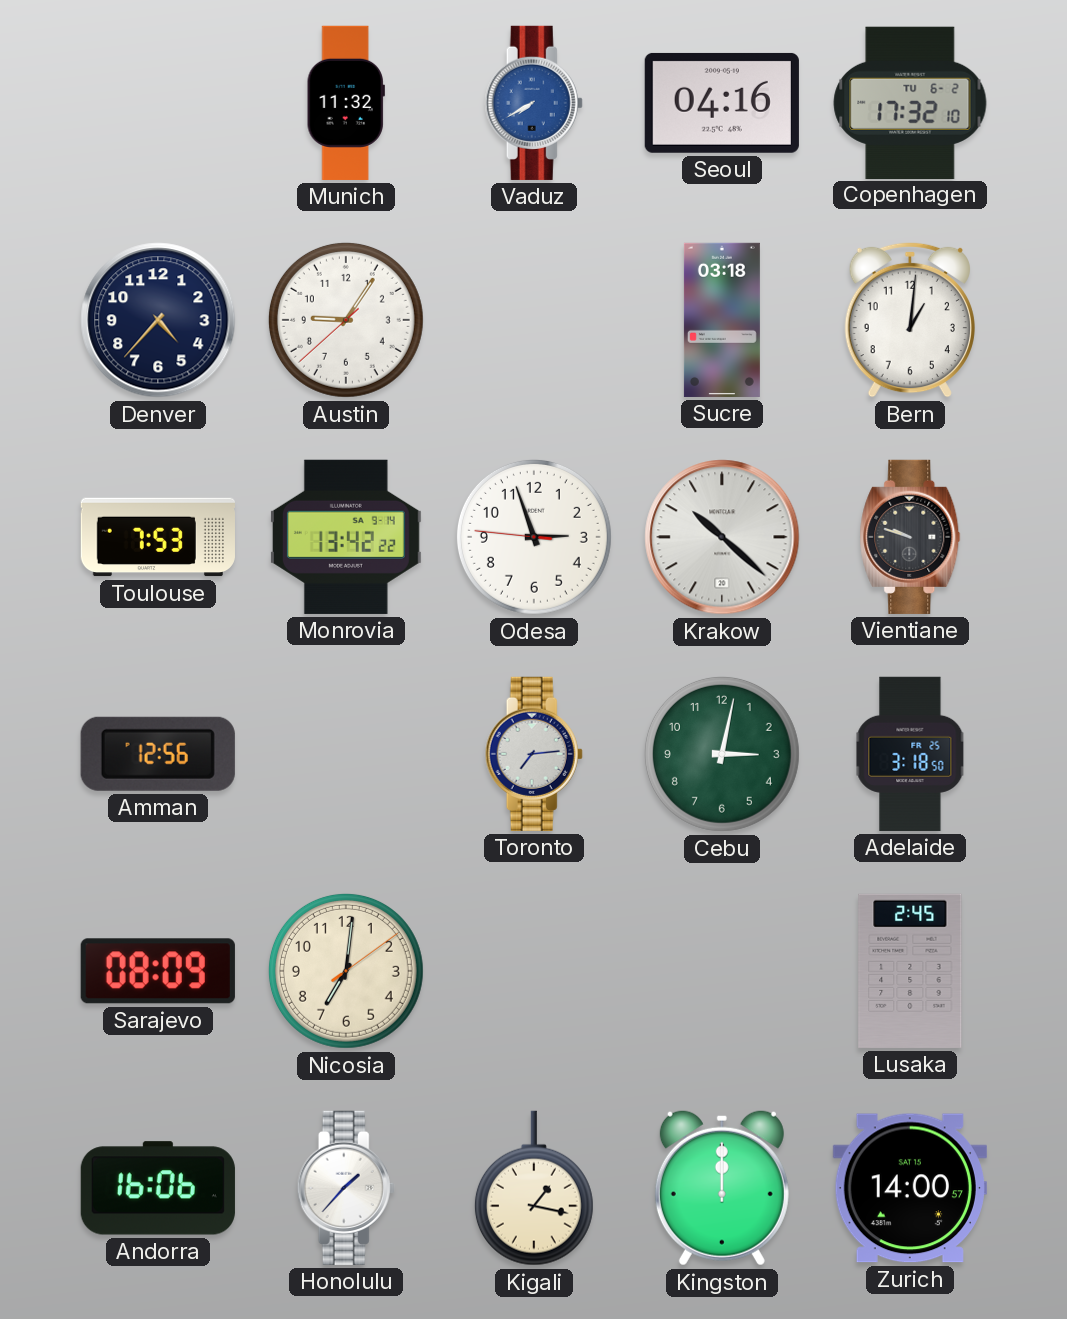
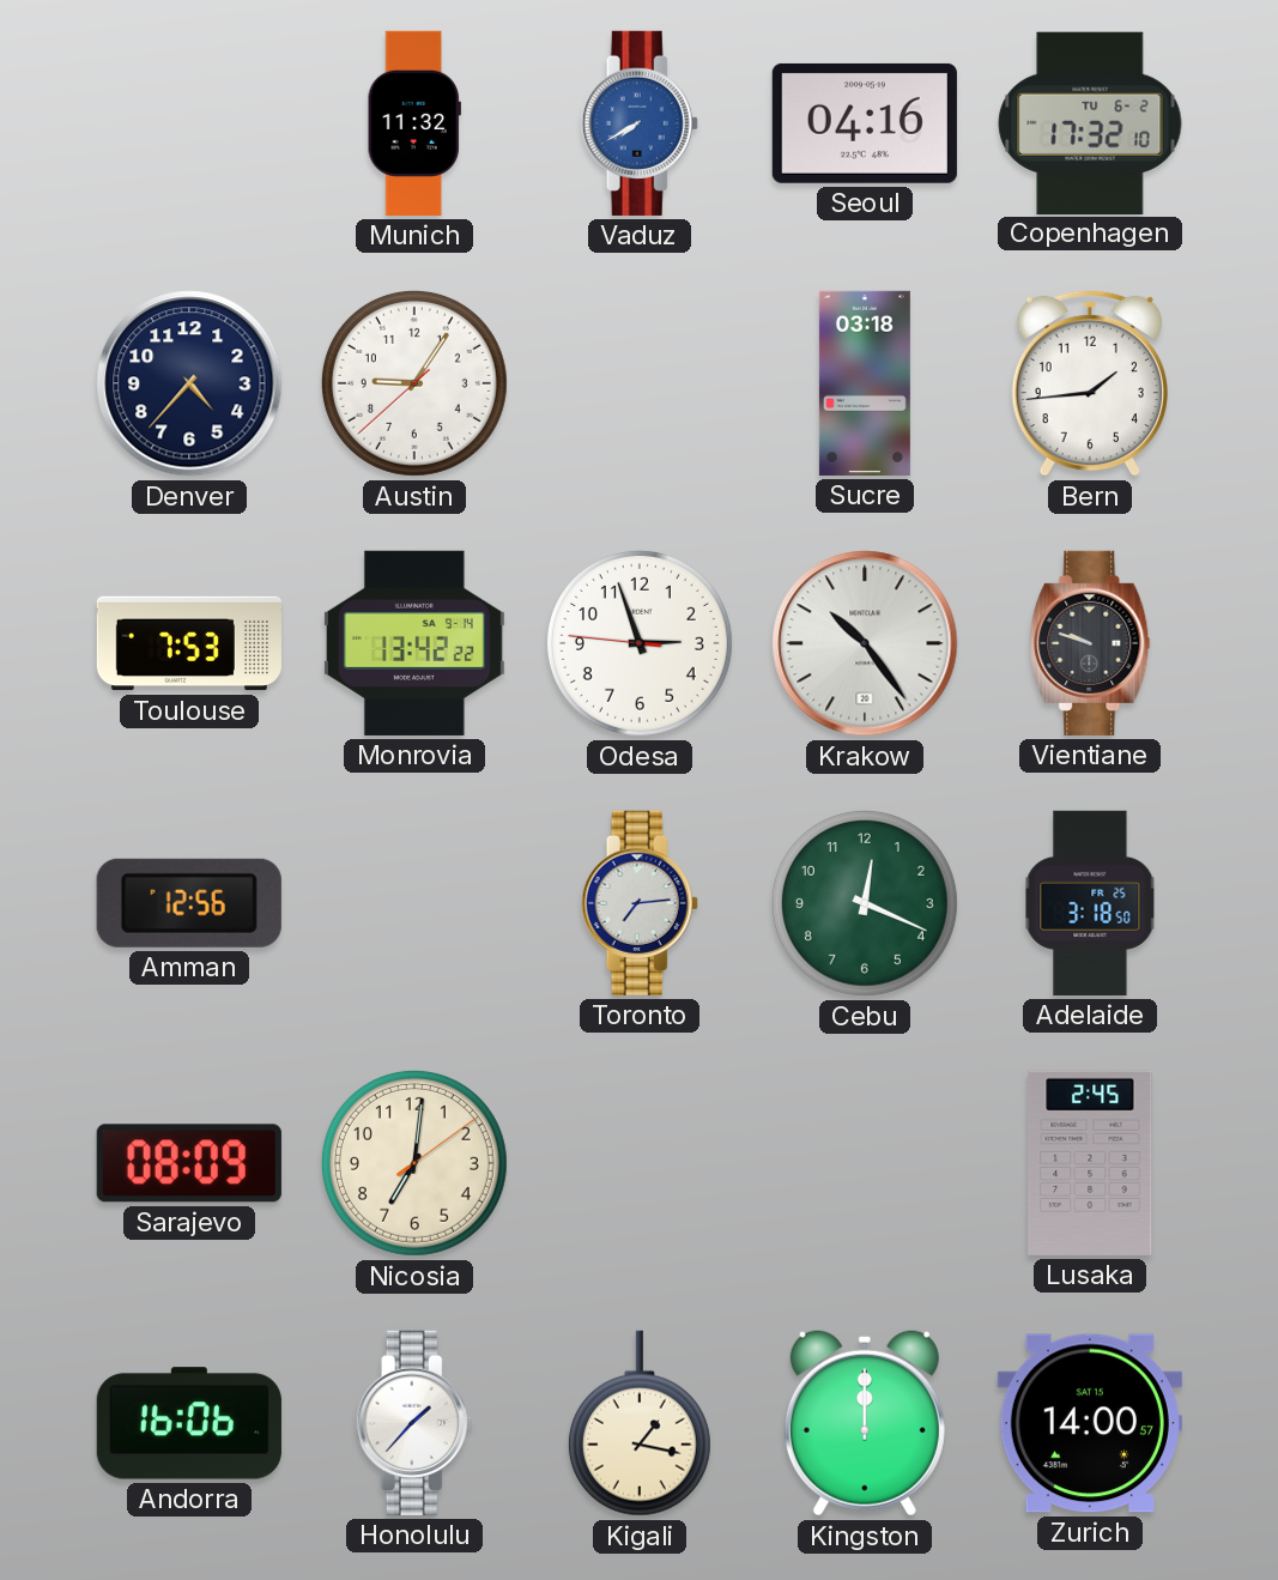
Bern: 1:01 -> 1:44
Krakow: 10:22 -> 10:24
Cebu: 3:02 -> 12:19
